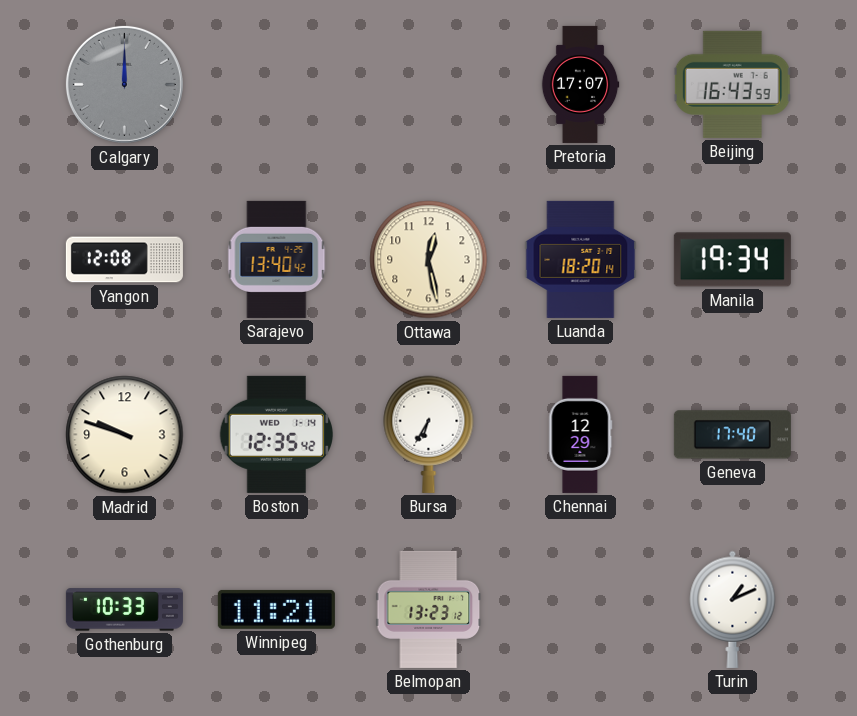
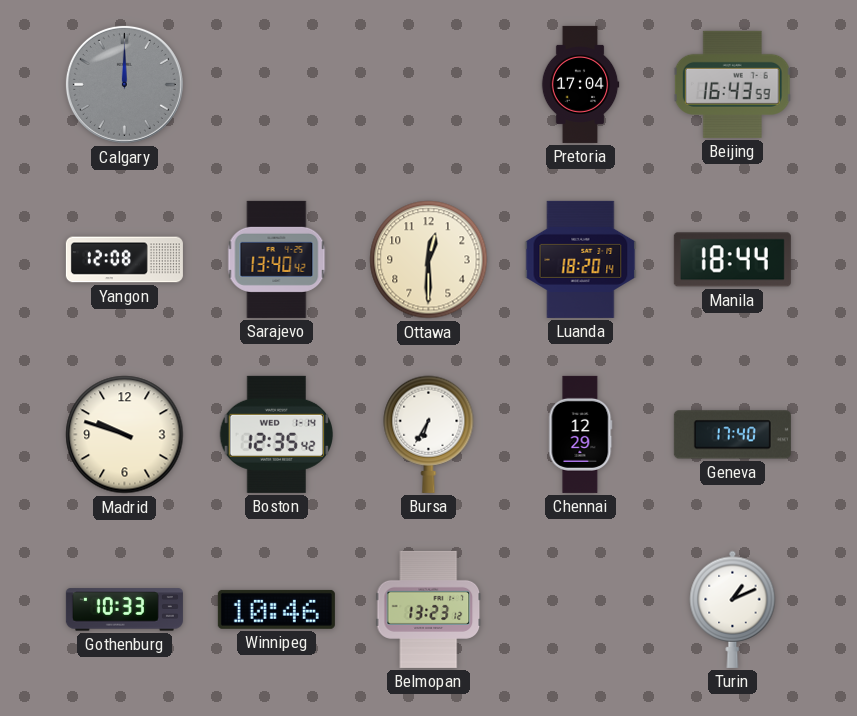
Pretoria: 17:07 -> 17:04
Ottawa: 12:28 -> 12:30
Manila: 19:34 -> 18:44
Winnipeg: 11:21 -> 10:46
